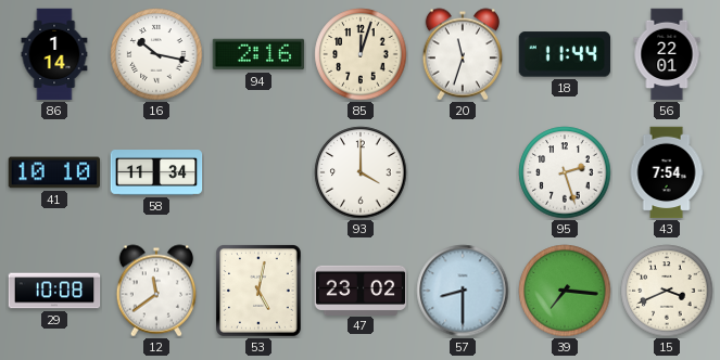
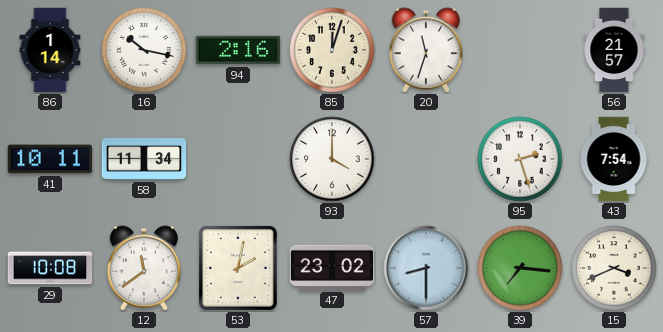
18: 11:44 -> none
56: 22:01 -> 21:57
41: 10:10 -> 10:11
53: 5:02 -> 2:02
